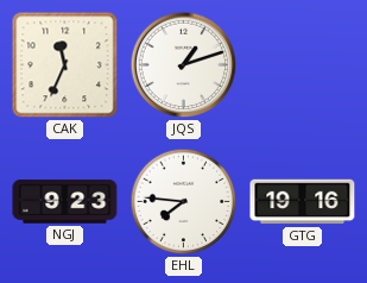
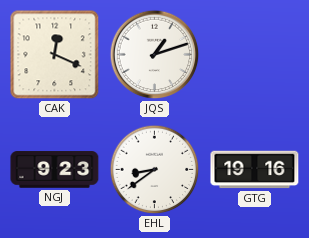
CAK: 11:34 -> 12:19
EHL: 7:46 -> 8:39
